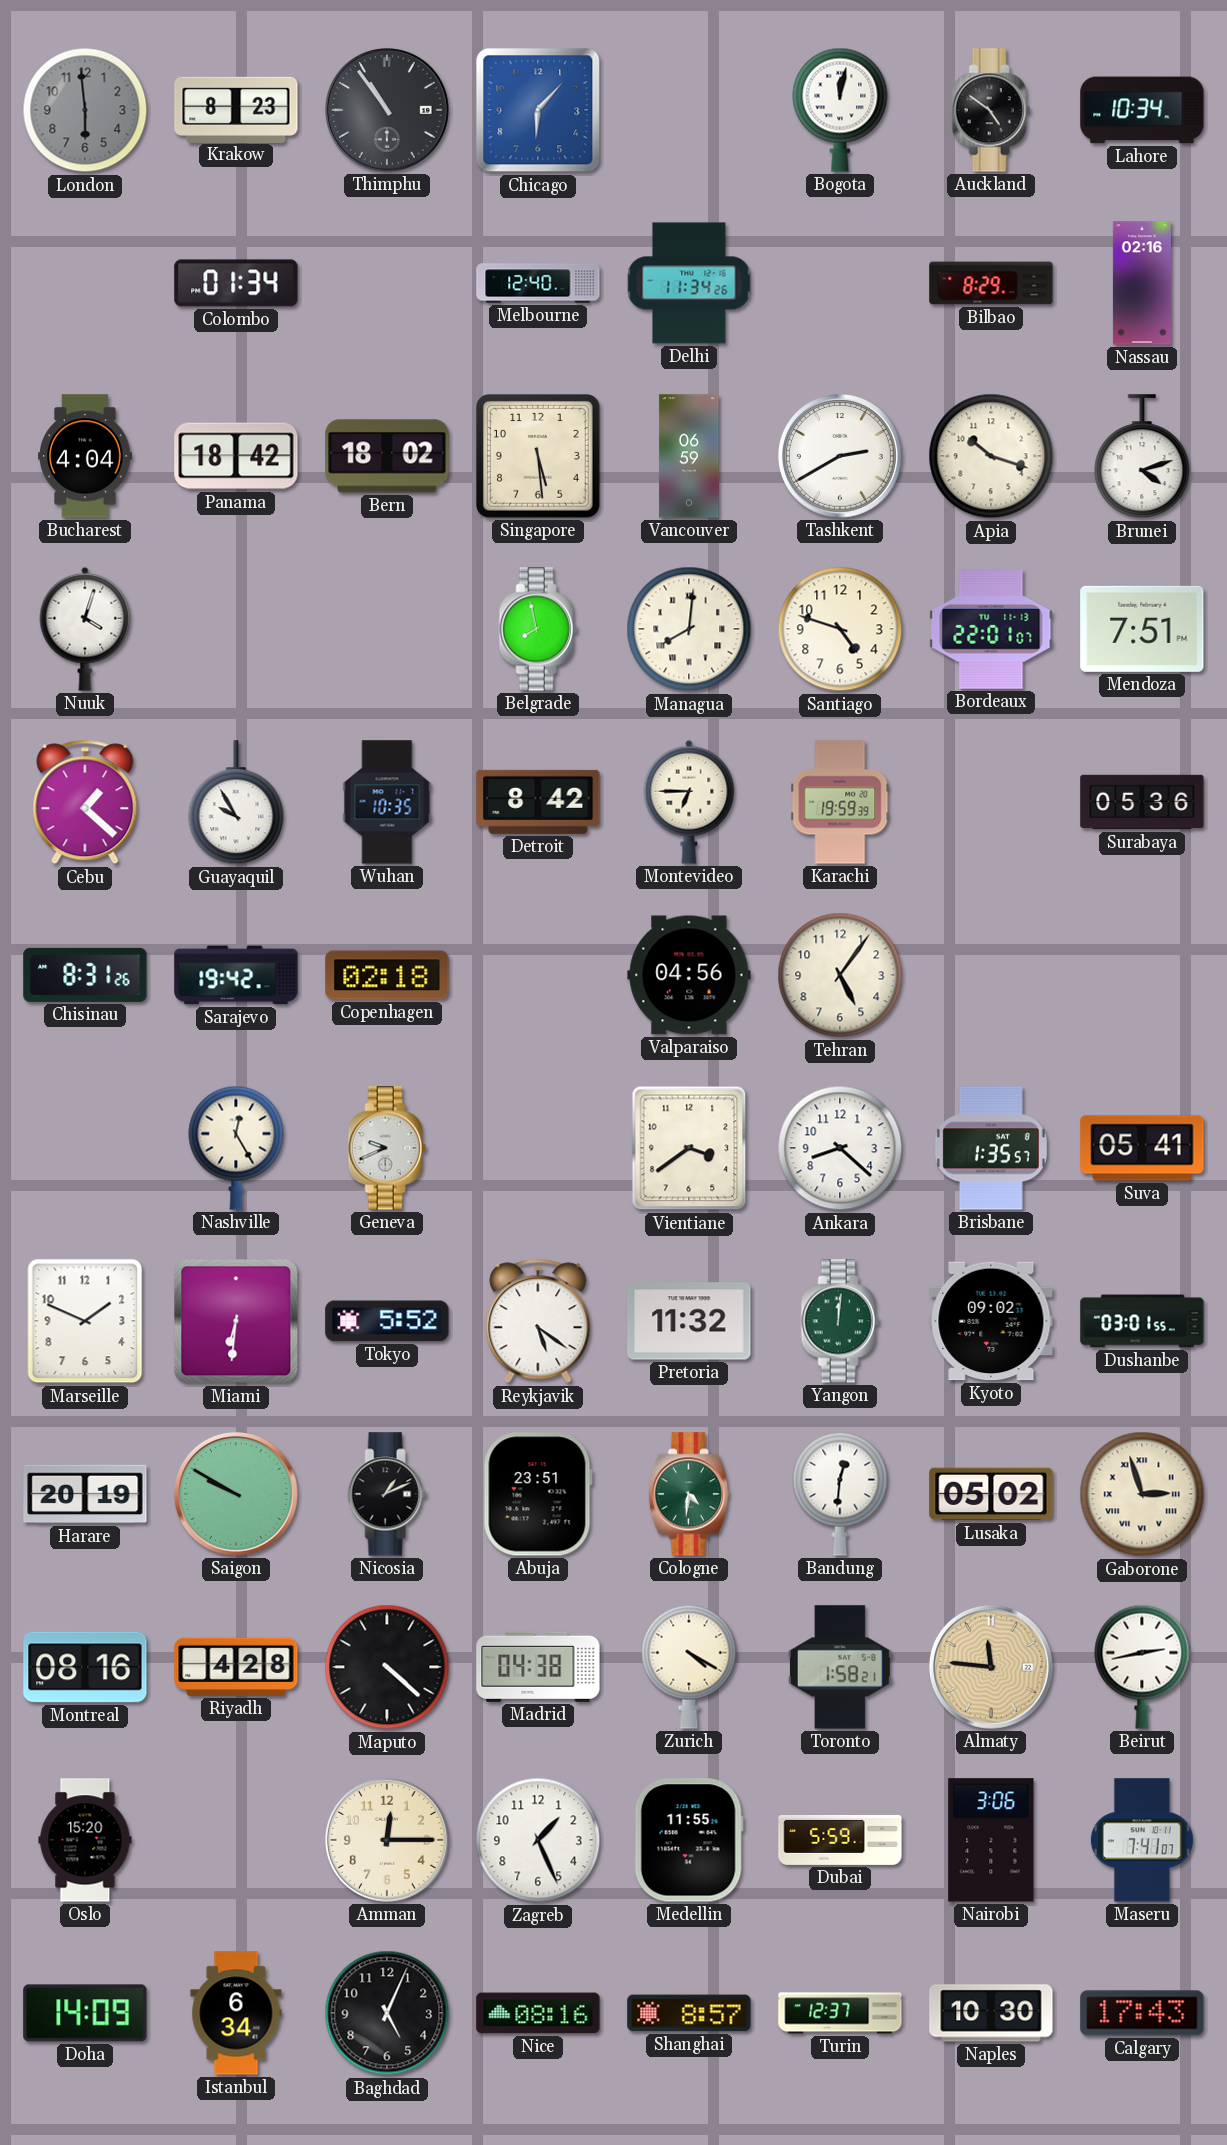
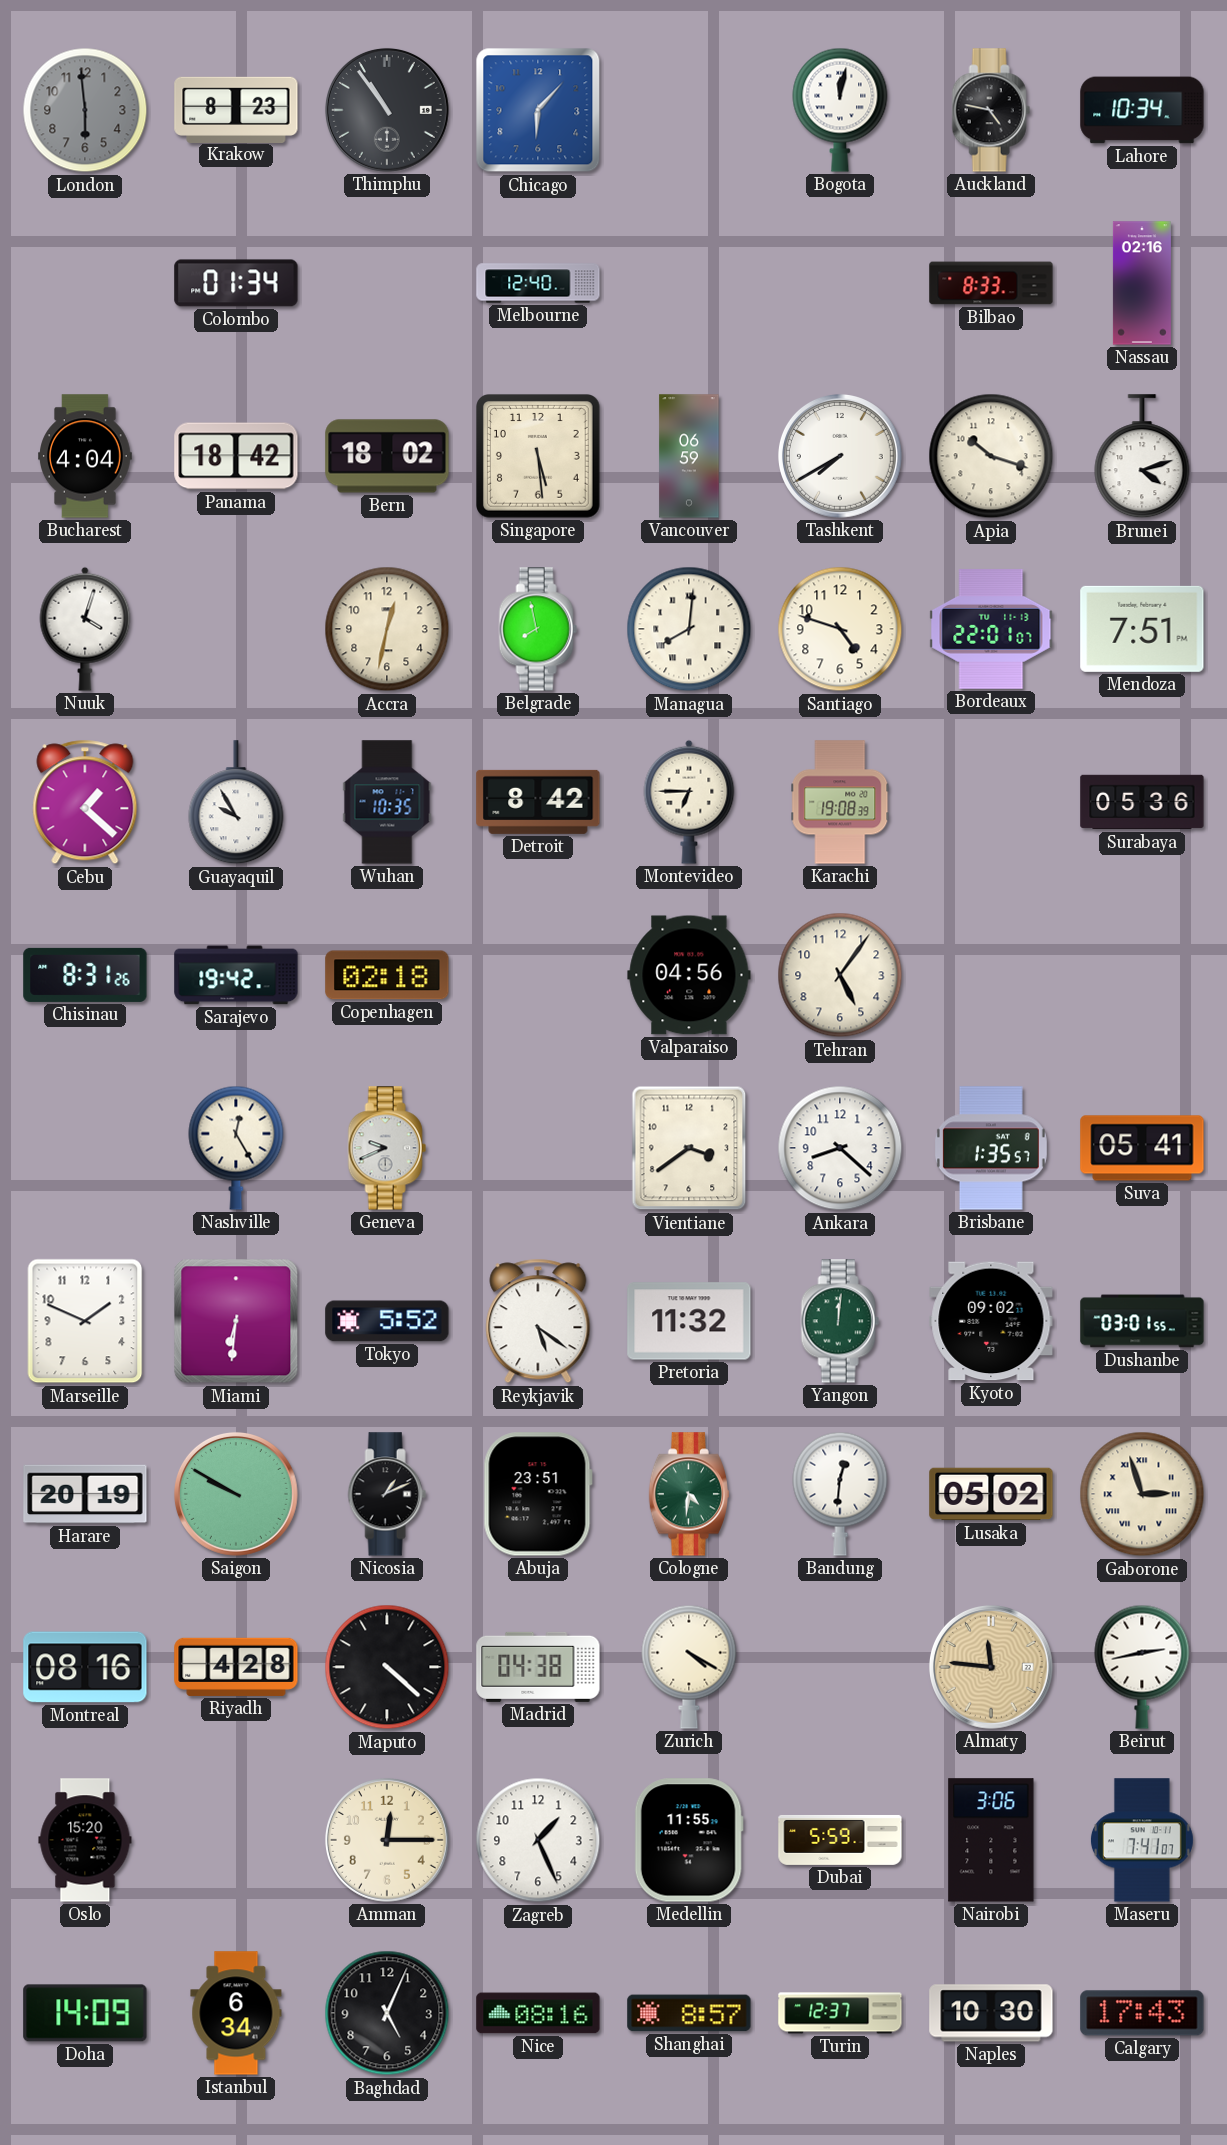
Auckland: 4:51 -> 4:47
Delhi: 11:34 -> none
Bilbao: 8:29 -> 8:33
Tashkent: 2:40 -> 7:40
Accra: none -> 12:32
Karachi: 19:59 -> 19:08
Toronto: 1:58 -> none
